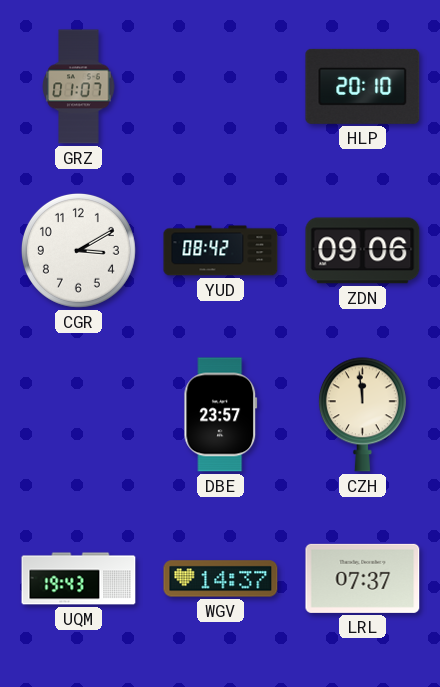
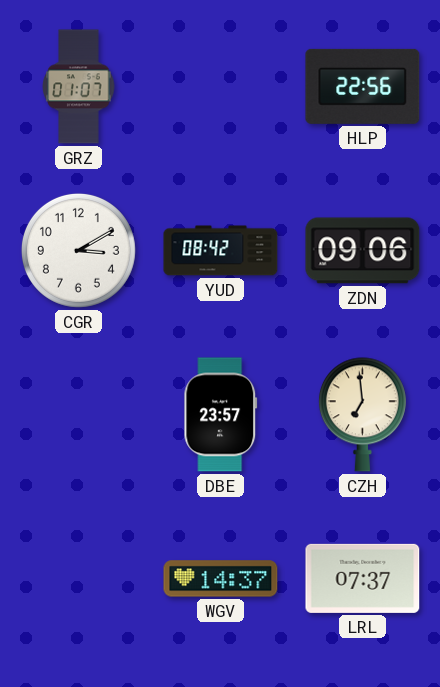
HLP: 20:10 -> 22:56
CZH: 11:59 -> 6:59
UQM: 19:43 -> none
